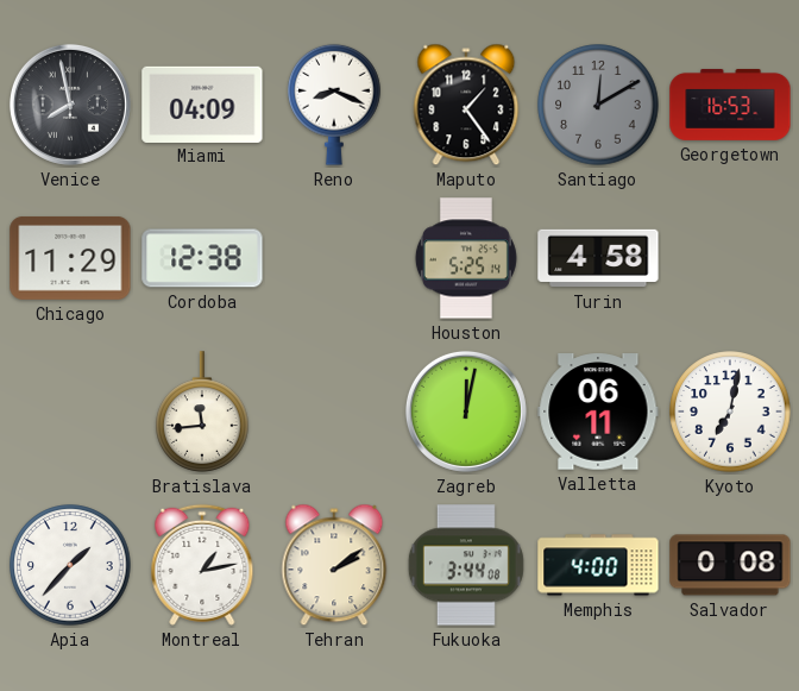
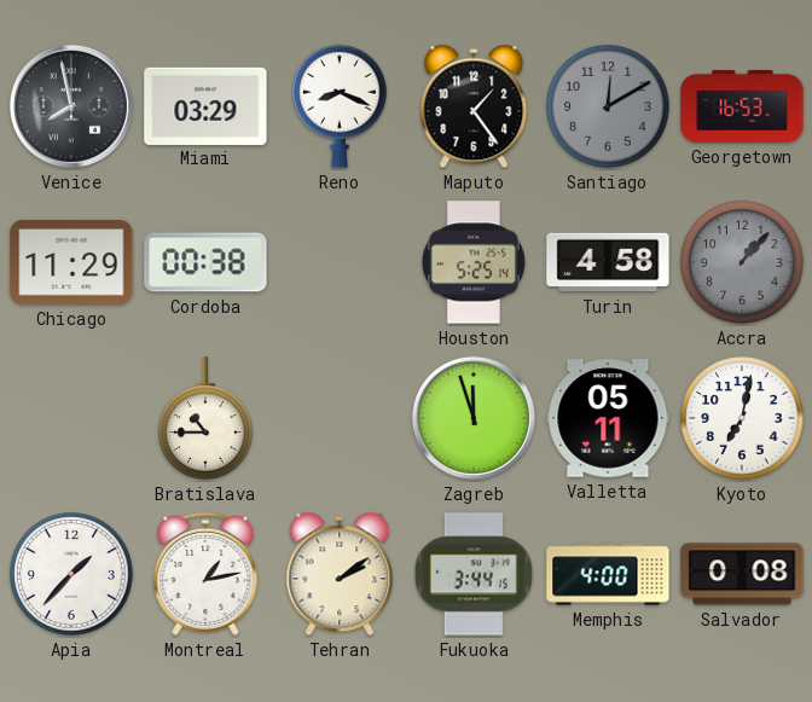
Miami: 04:09 -> 03:29
Cordoba: 12:38 -> 00:38
Accra: none -> 1:07
Bratislava: 11:44 -> 10:45
Zagreb: 12:02 -> 11:57
Valletta: 06:11 -> 05:11
Fukuoka: 3:44:08 -> 3:44:15
